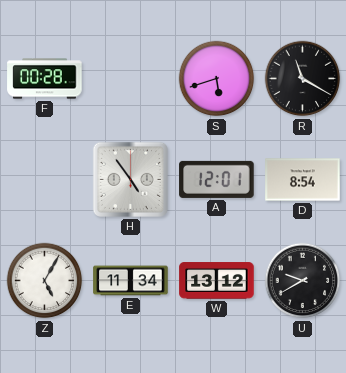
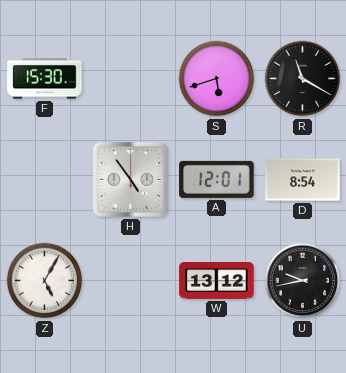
F: 00:28 -> 15:30
E: 11:34 -> none
U: 9:40 -> 9:43
